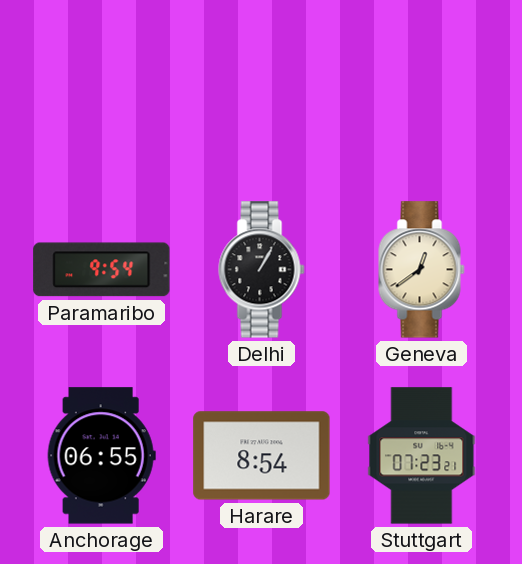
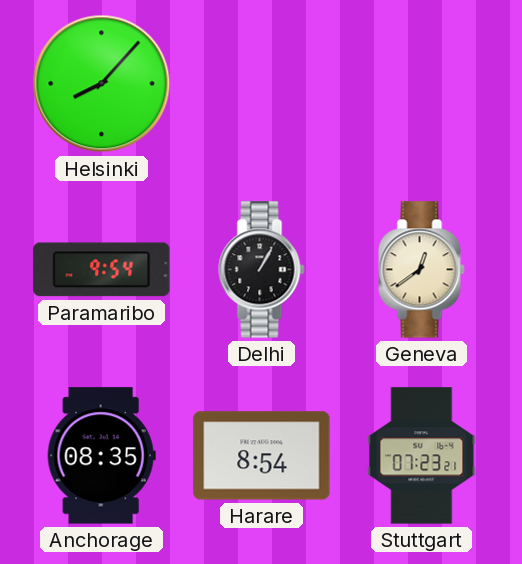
Helsinki: none -> 8:07
Anchorage: 06:55 -> 08:35
